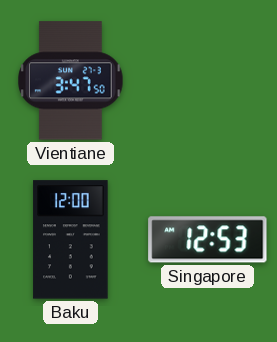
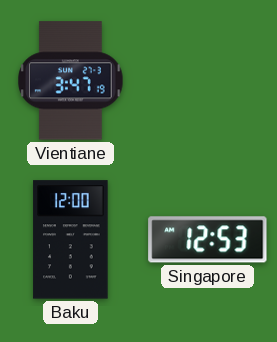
Vientiane: 3:47:50 -> 3:47:19
